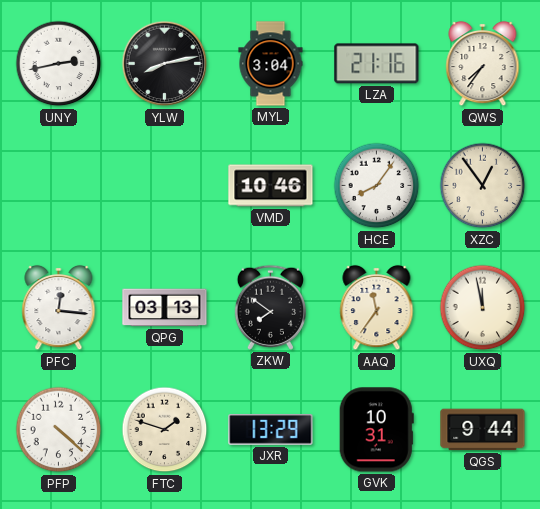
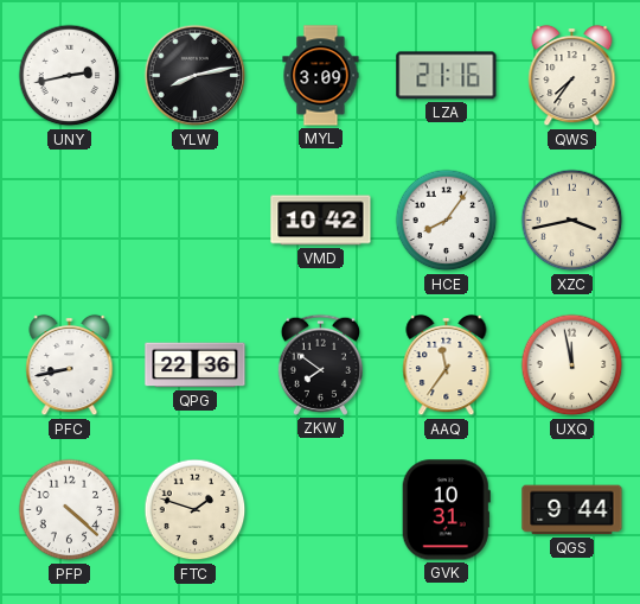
MYL: 3:04 -> 3:09
VMD: 10:46 -> 10:42
XZC: 12:54 -> 3:43
PFC: 12:16 -> 8:43
QPG: 03:13 -> 22:36
JXR: 13:29 -> none
